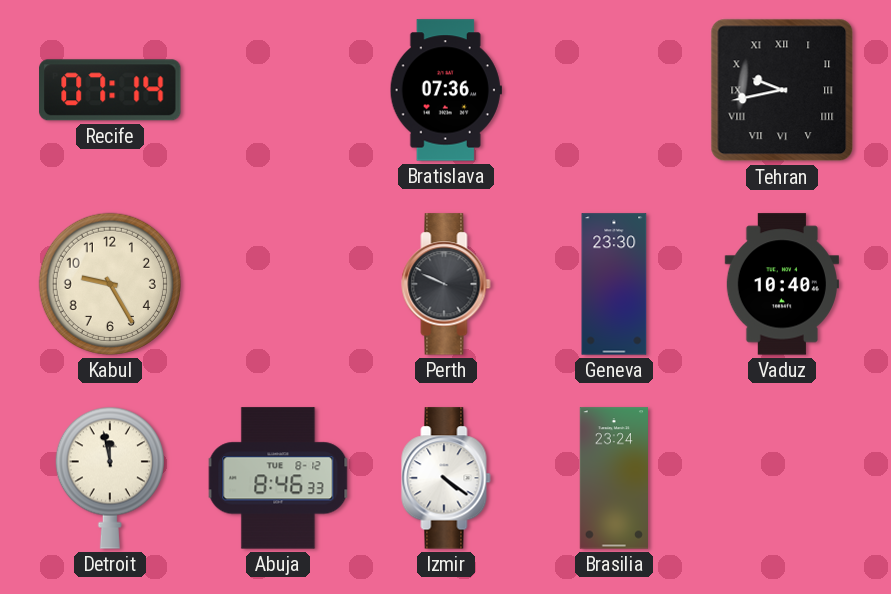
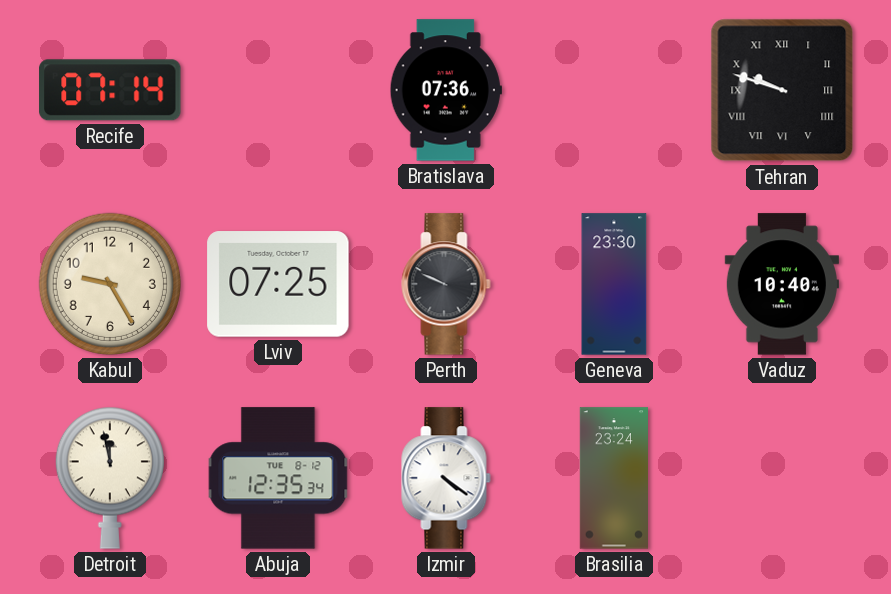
Tehran: 9:43 -> 9:48
Lviv: none -> 07:25
Abuja: 8:46 -> 12:35
